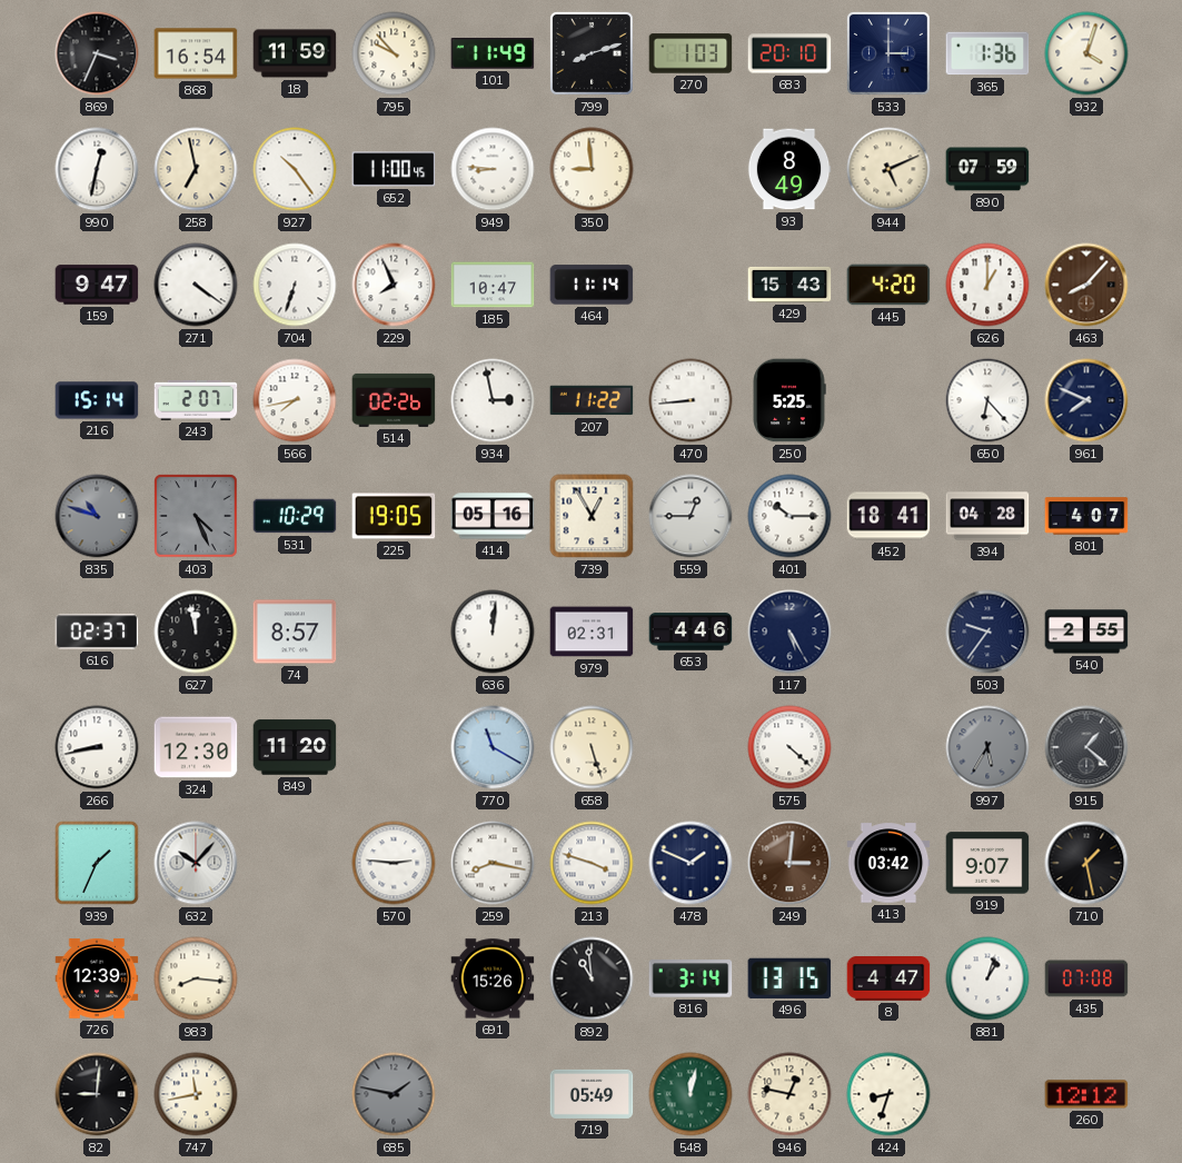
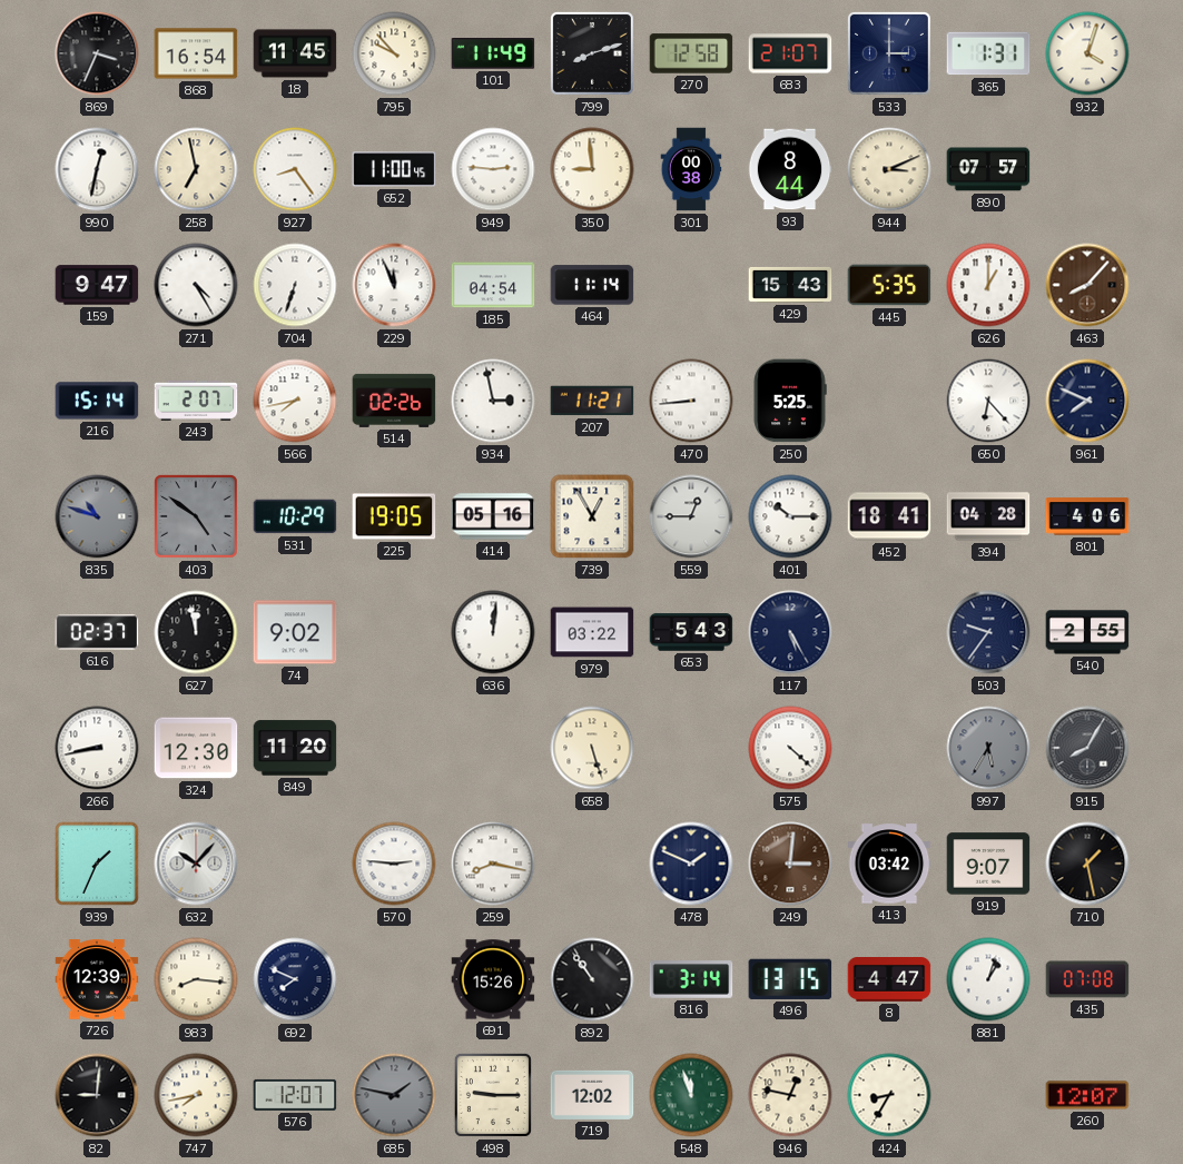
18: 11:59 -> 11:45
270: 1:03 -> 12:58
683: 20:10 -> 21:07
365: 1:36 -> 1:31
927: 10:24 -> 8:24
949: 8:46 -> 2:46
301: none -> 00:38
93: 8:49 -> 8:44
944: 5:11 -> 3:11
890: 07:59 -> 07:57
271: 4:21 -> 4:25
229: 7:56 -> 11:56
185: 10:47 -> 04:54
445: 4:20 -> 5:35
207: 11:22 -> 11:21
403: 4:26 -> 4:51
801: 4:07 -> 4:06
74: 8:57 -> 9:02
979: 02:31 -> 03:22
653: 4:46 -> 5:43
770: 11:20 -> none
915: 1:22 -> 8:05
213: 3:48 -> none
692: none -> 7:49
892: 10:59 -> 10:54
747: 11:43 -> 7:43
576: none -> 12:07
498: none -> 9:15
719: 05:49 -> 12:02
548: 12:02 -> 11:57
424: 8:33 -> 8:35
260: 12:12 -> 12:07
